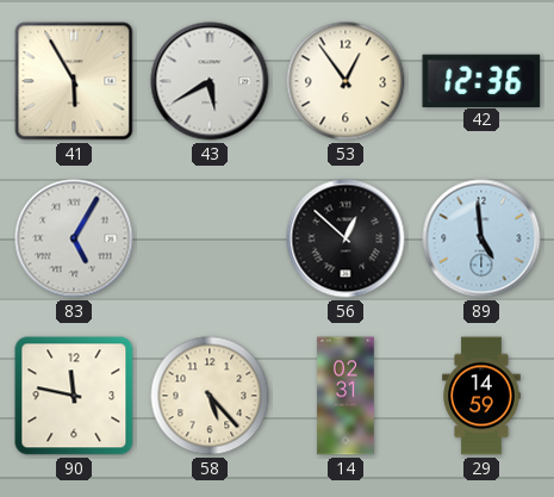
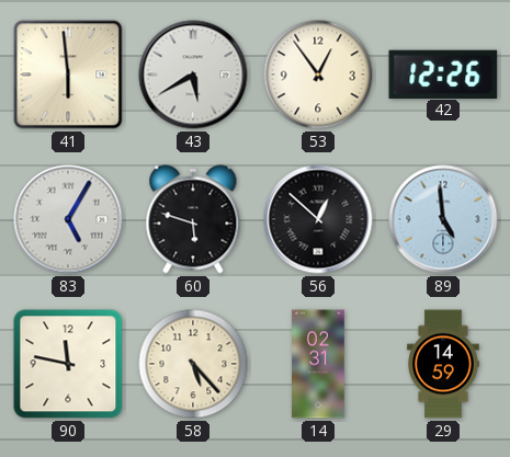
41: 5:55 -> 5:59
42: 12:36 -> 12:26
60: none -> 5:48
